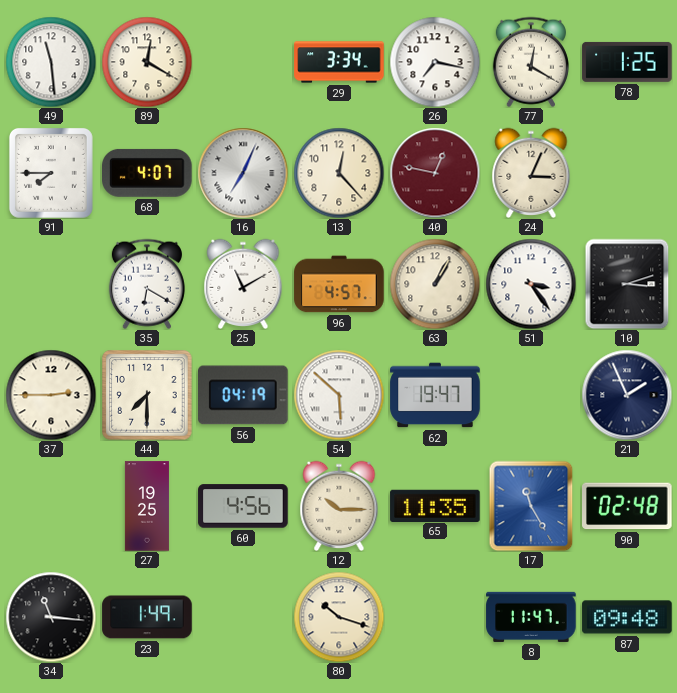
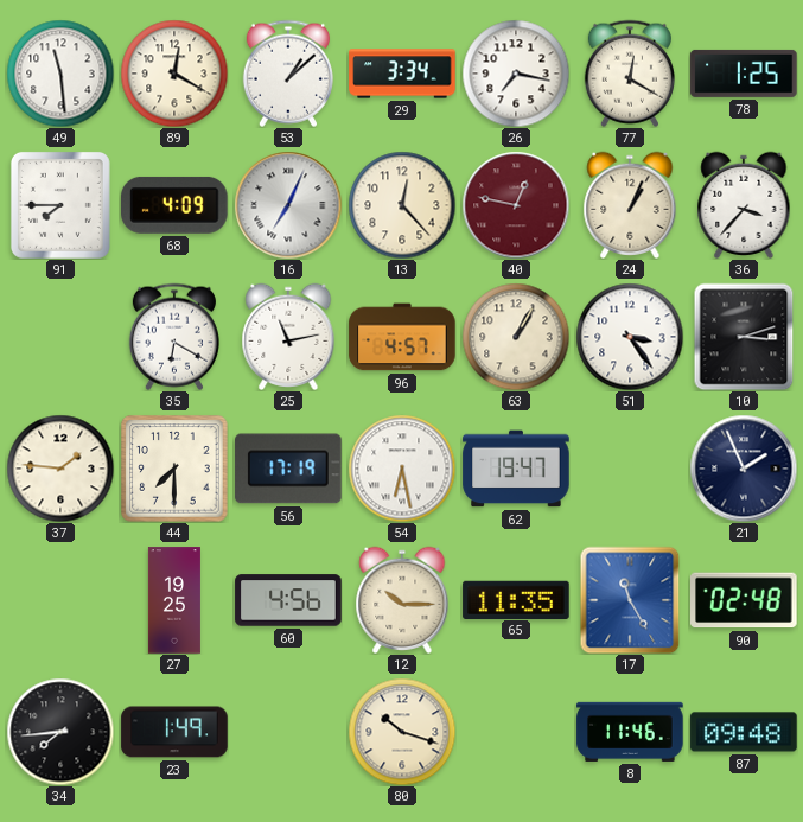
53: none -> 1:08
68: 4:07 -> 4:09
24: 3:04 -> 1:04
36: none -> 3:37
25: 11:10 -> 11:13
37: 2:45 -> 1:46
56: 04:19 -> 17:19
54: 5:52 -> 6:28
34: 11:16 -> 7:44
8: 11:47 -> 11:46
